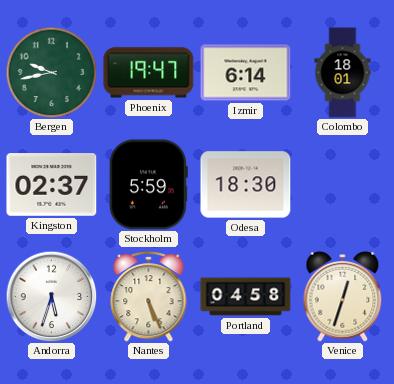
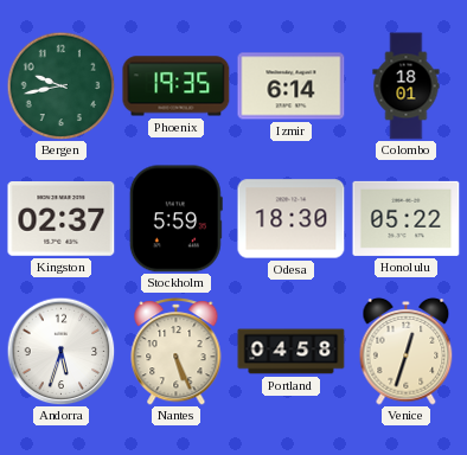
Phoenix: 19:47 -> 19:35
Honolulu: none -> 05:22
